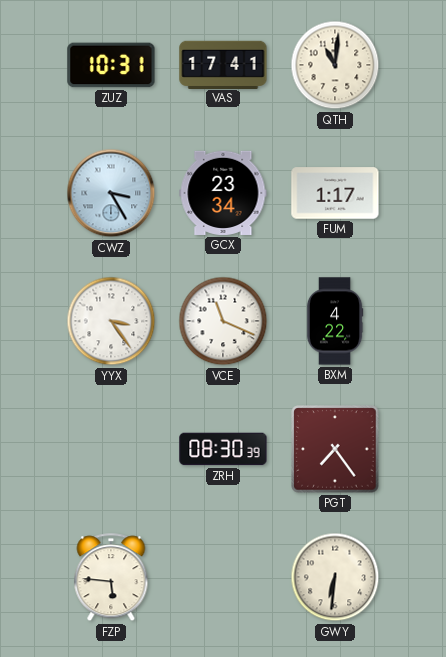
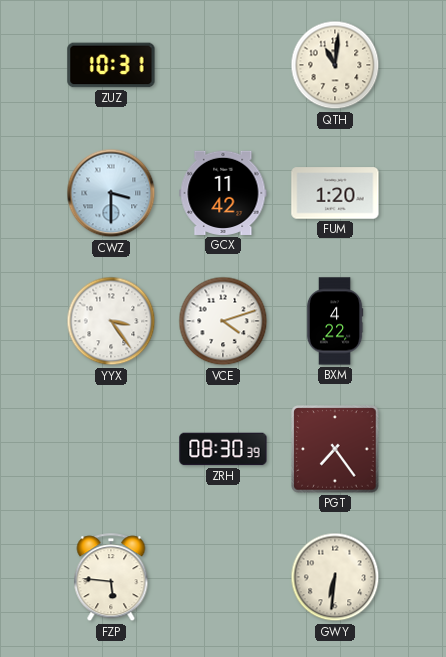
VAS: 17:41 -> none
CWZ: 3:25 -> 3:30
GCX: 23:34 -> 11:42
FUM: 1:17 -> 1:20
VCE: 11:19 -> 4:12
